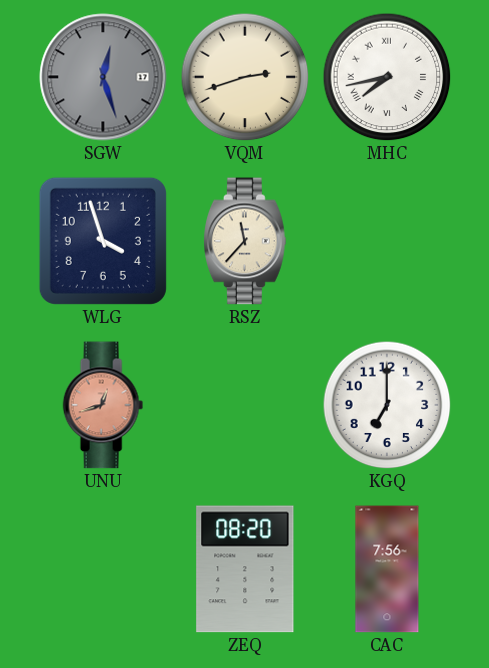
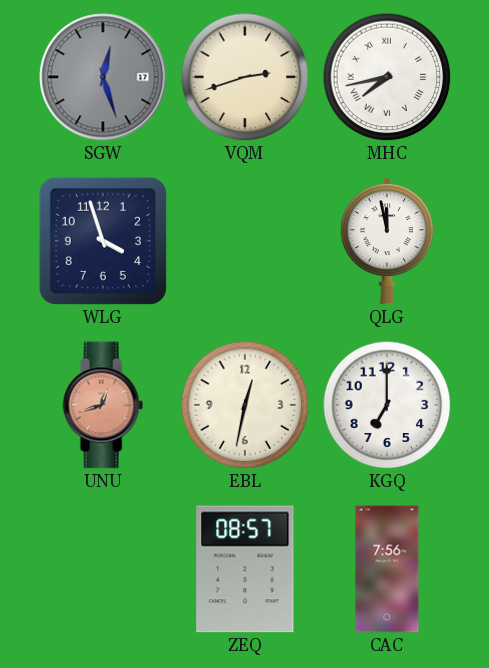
RSZ: 11:37 -> none
QLG: none -> 11:58
EBL: none -> 12:32
ZEQ: 08:20 -> 08:57
